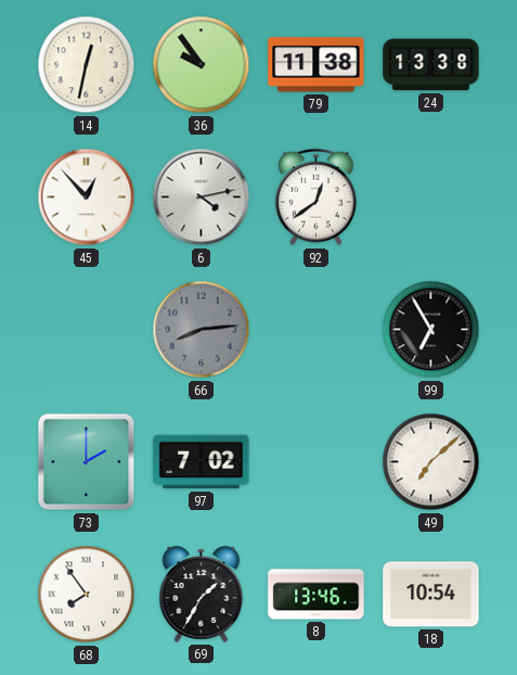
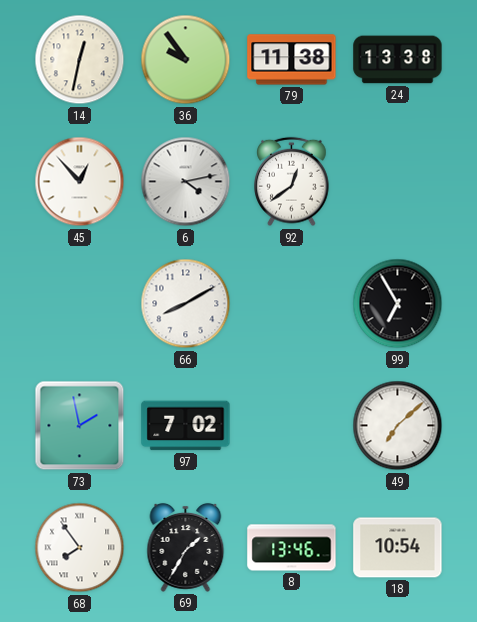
66: 8:14 -> 8:10
66 dial: grey -> white
73: 2:00 -> 1:58
